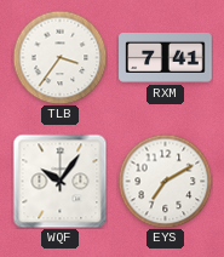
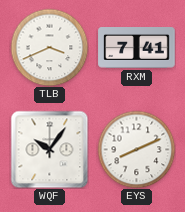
TLB: 3:36 -> 3:41
EYS: 7:10 -> 8:11
